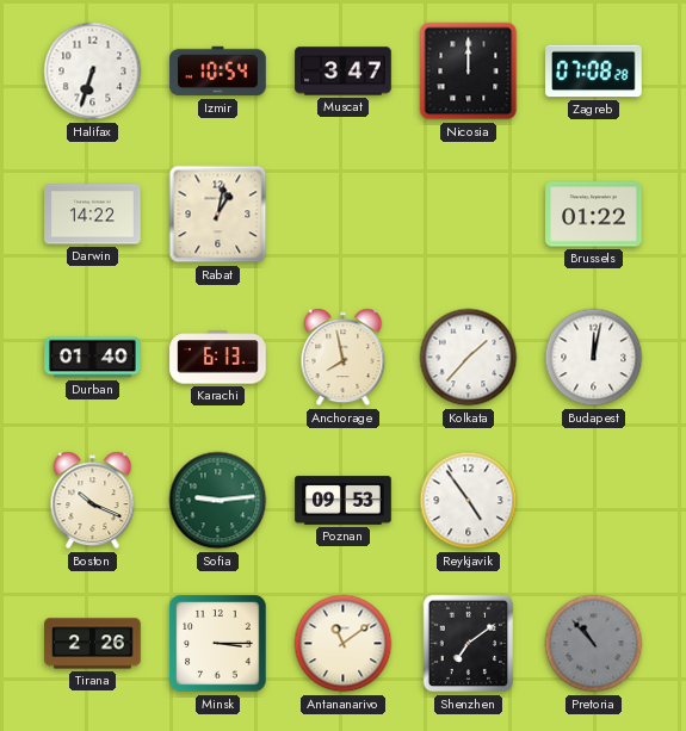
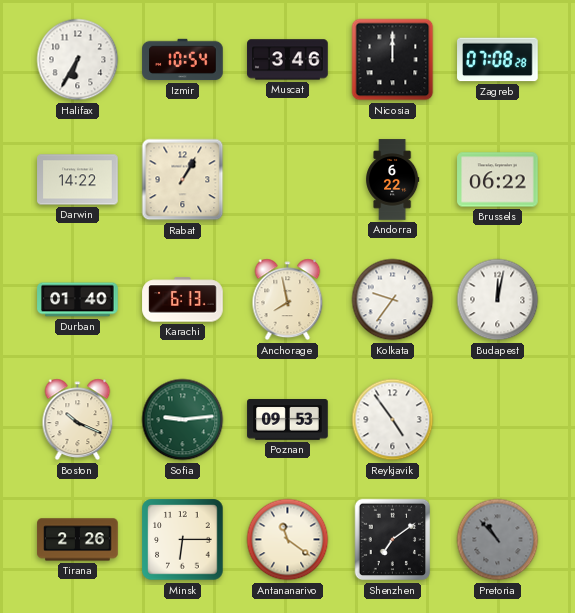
Halifax: 6:33 -> 6:35
Muscat: 3:47 -> 3:46
Rabat: 1:02 -> 1:05
Andorra: none -> 6:22
Brussels: 01:22 -> 06:22
Kolkata: 1:37 -> 9:36
Minsk: 3:15 -> 6:15
Antananarivo: 11:09 -> 11:21
